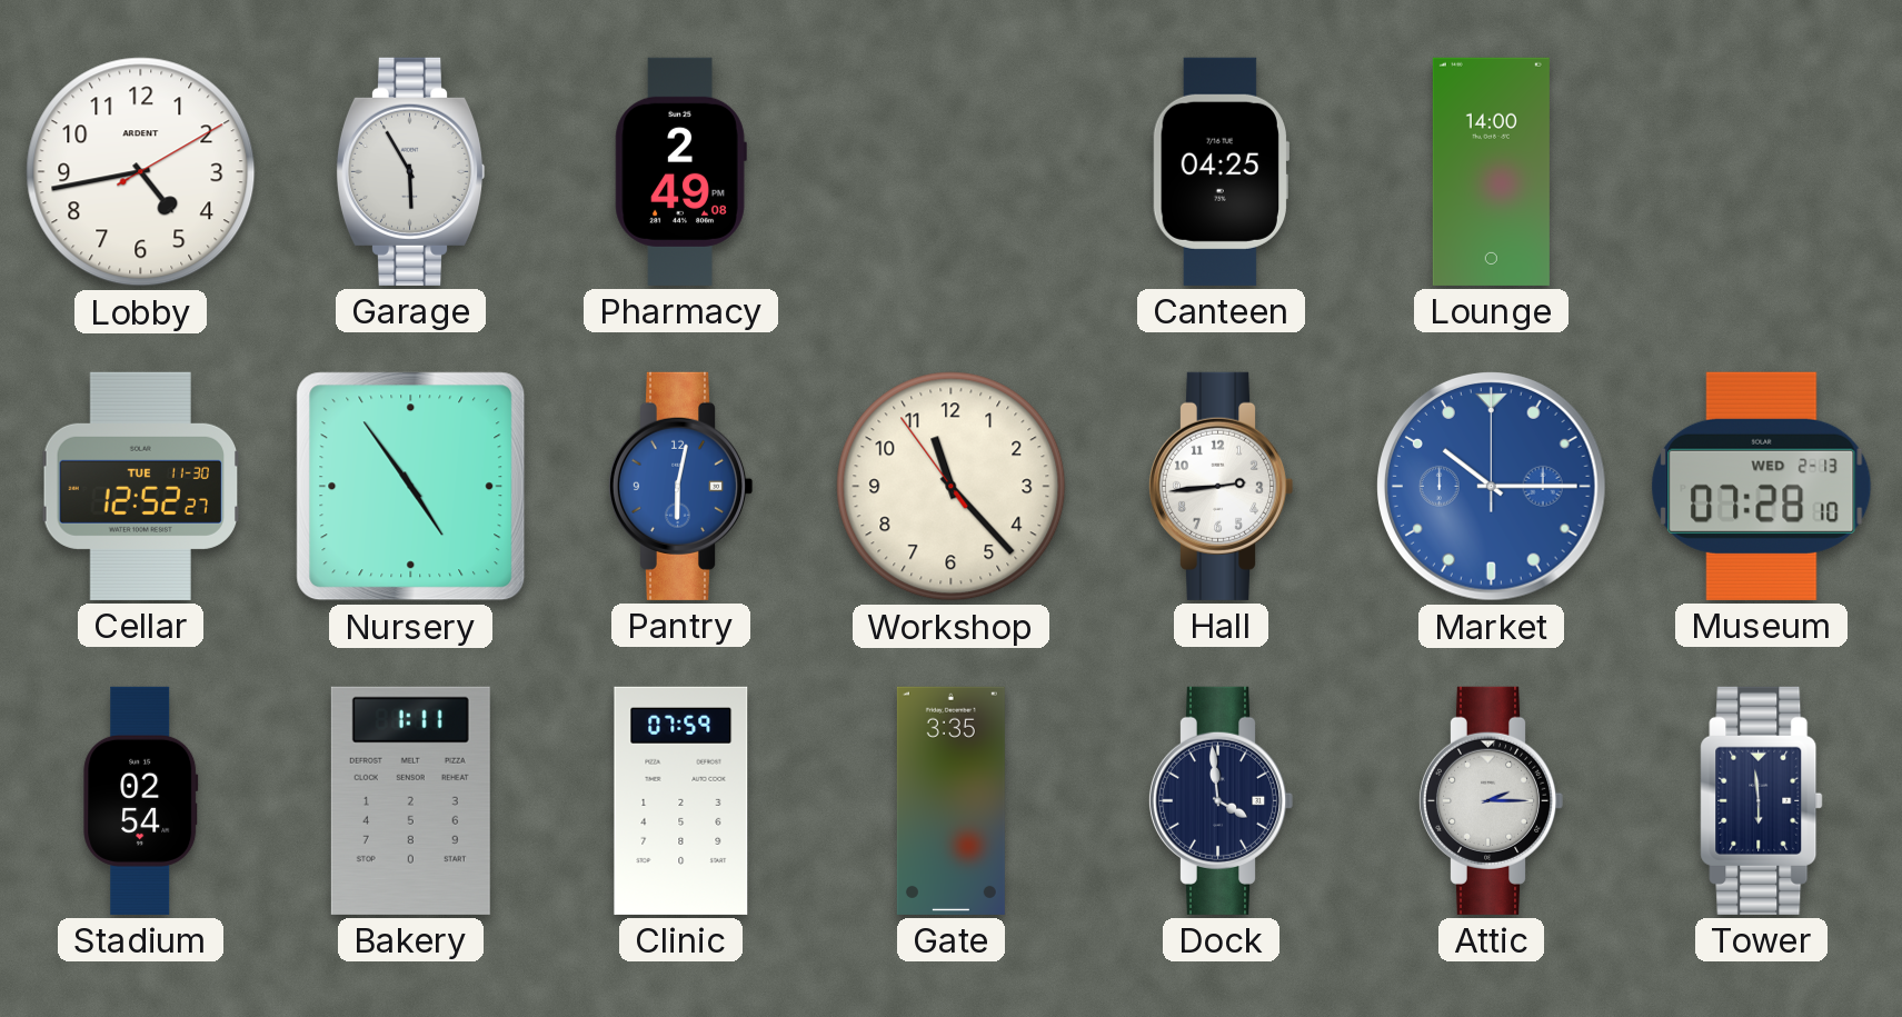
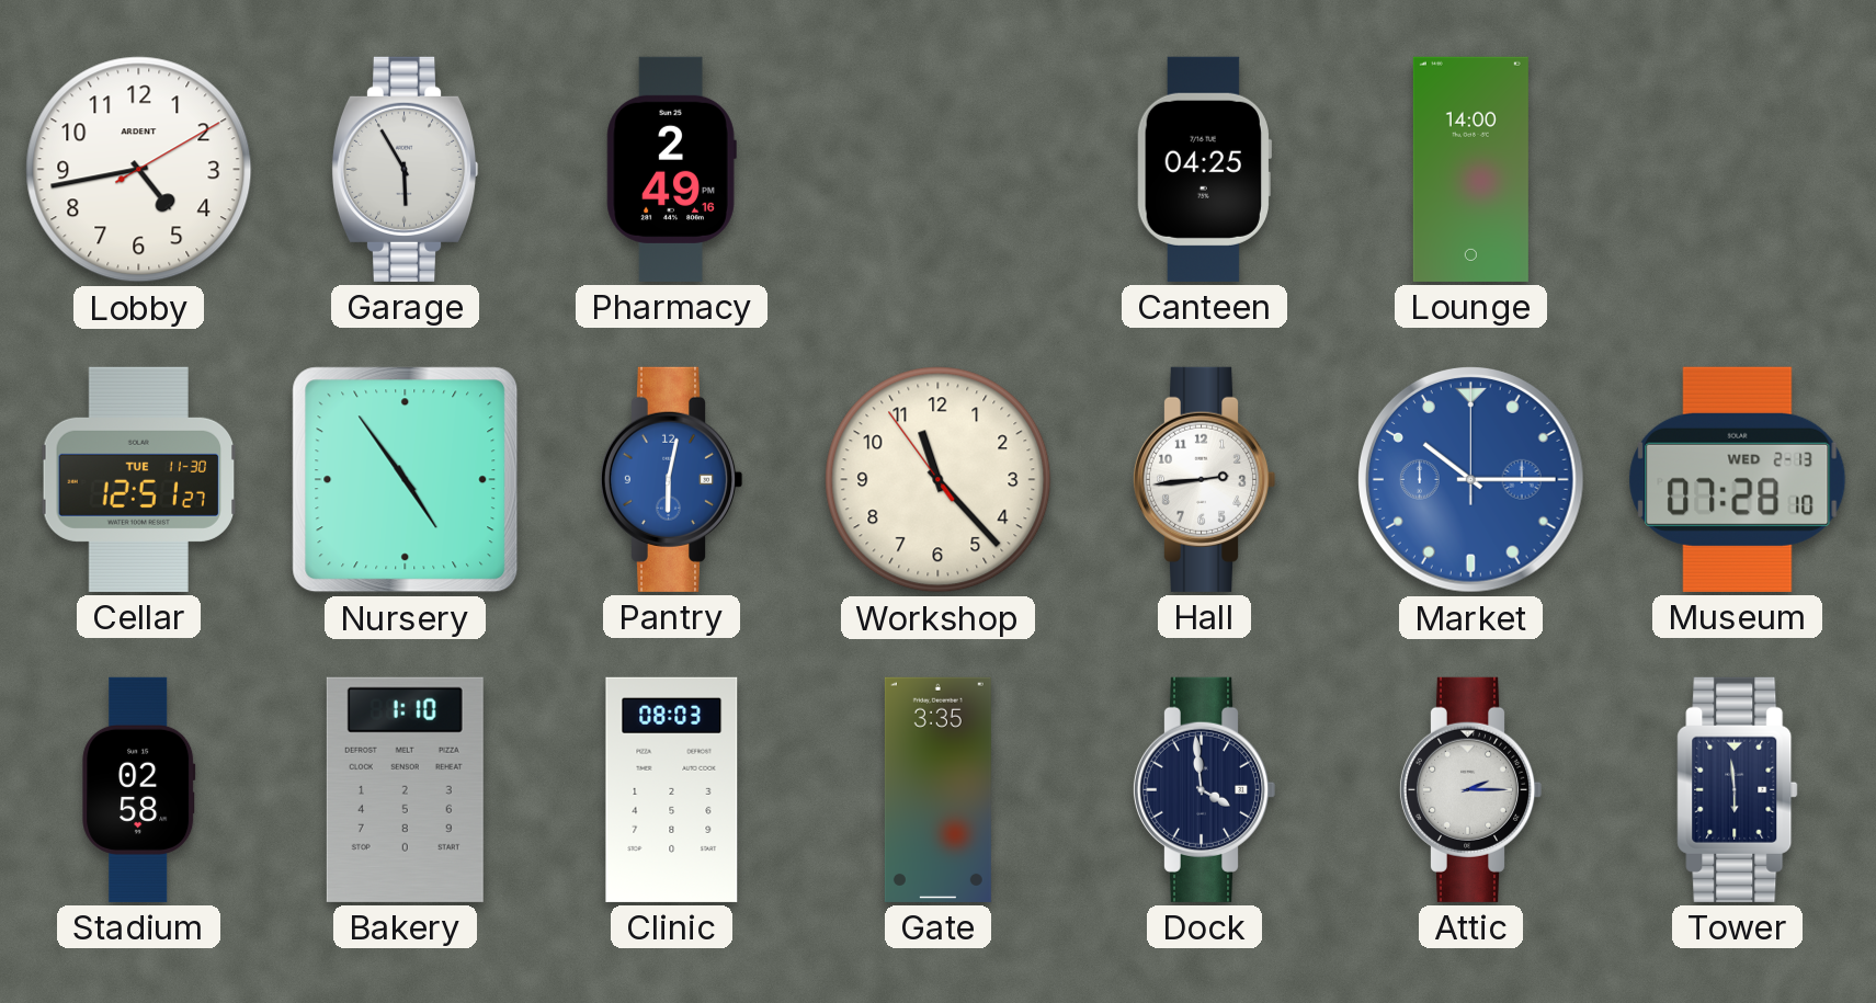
Pharmacy: 2:49:08 -> 2:49:16
Cellar: 12:52 -> 12:51
Stadium: 02:54 -> 02:58
Bakery: 1:11 -> 1:10
Clinic: 07:59 -> 08:03
